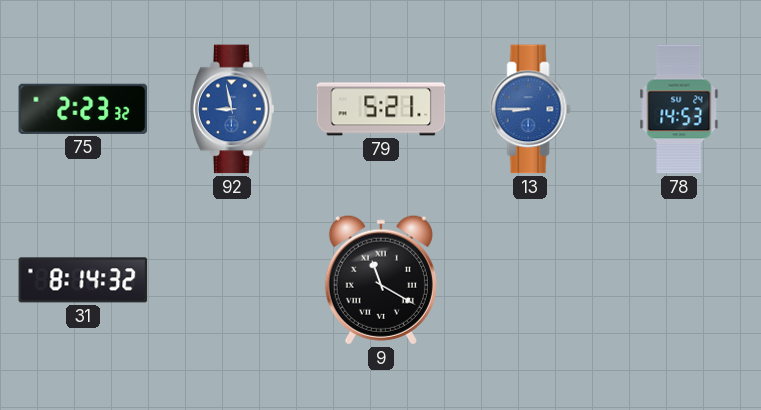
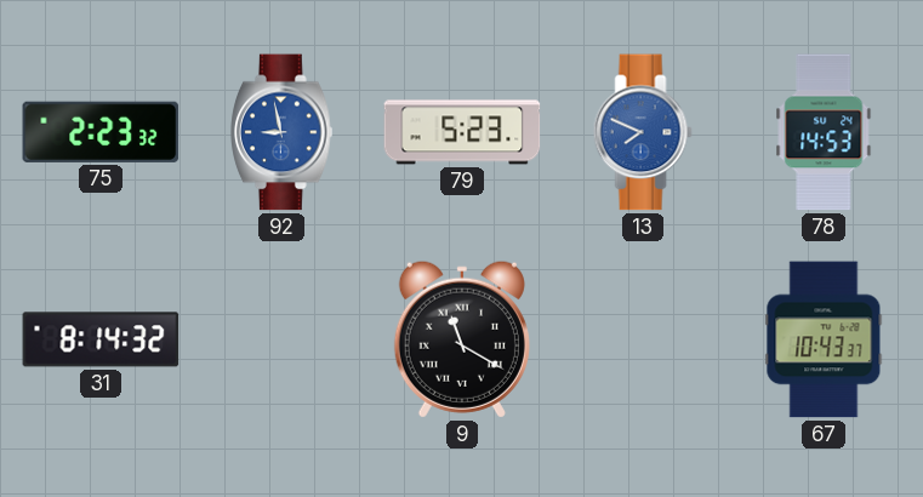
79: 5:21 -> 5:23
13: 8:45 -> 7:49
67: none -> 10:43
